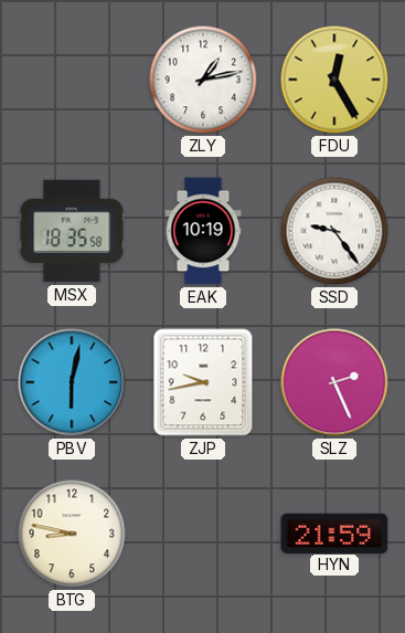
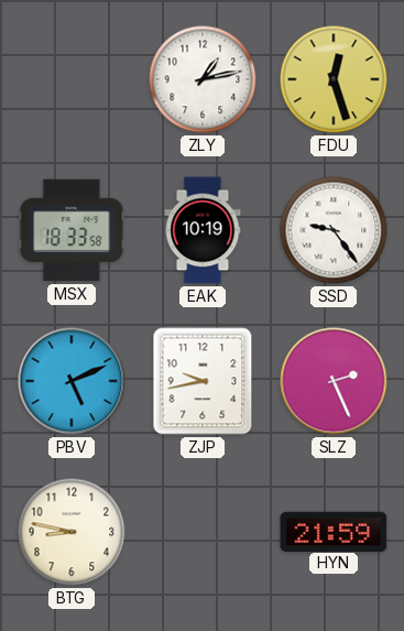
FDU: 12:25 -> 12:27
MSX: 18:35 -> 18:33
PBV: 6:02 -> 5:11
